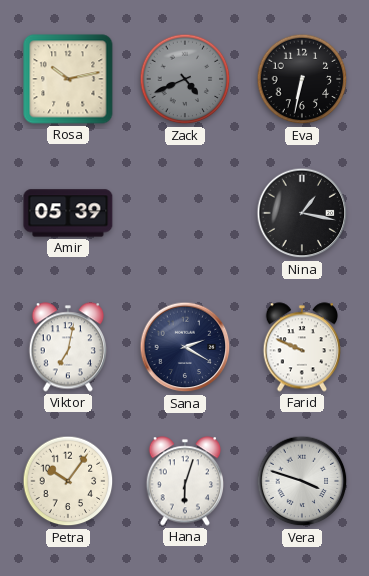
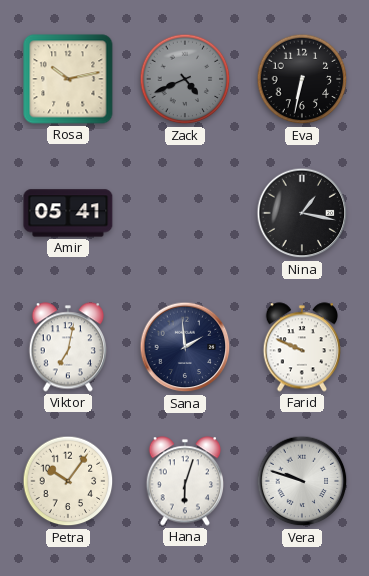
Amir: 05:39 -> 05:41
Sana: 2:20 -> 1:59
Vera: 3:48 -> 9:48
